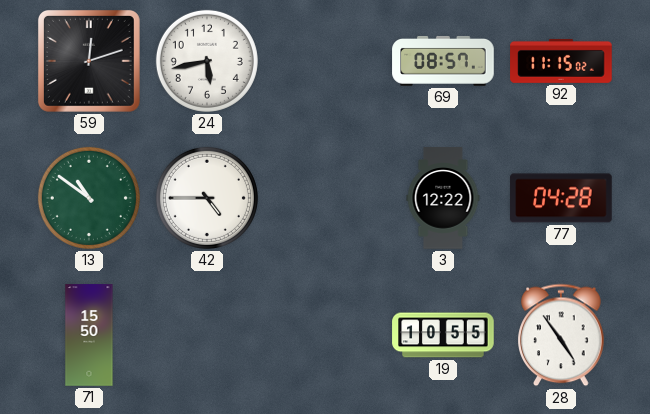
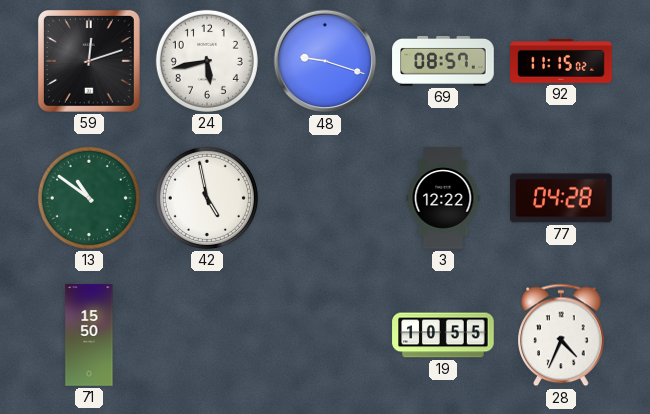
48: none -> 9:18
42: 4:45 -> 4:58
28: 4:54 -> 4:34
